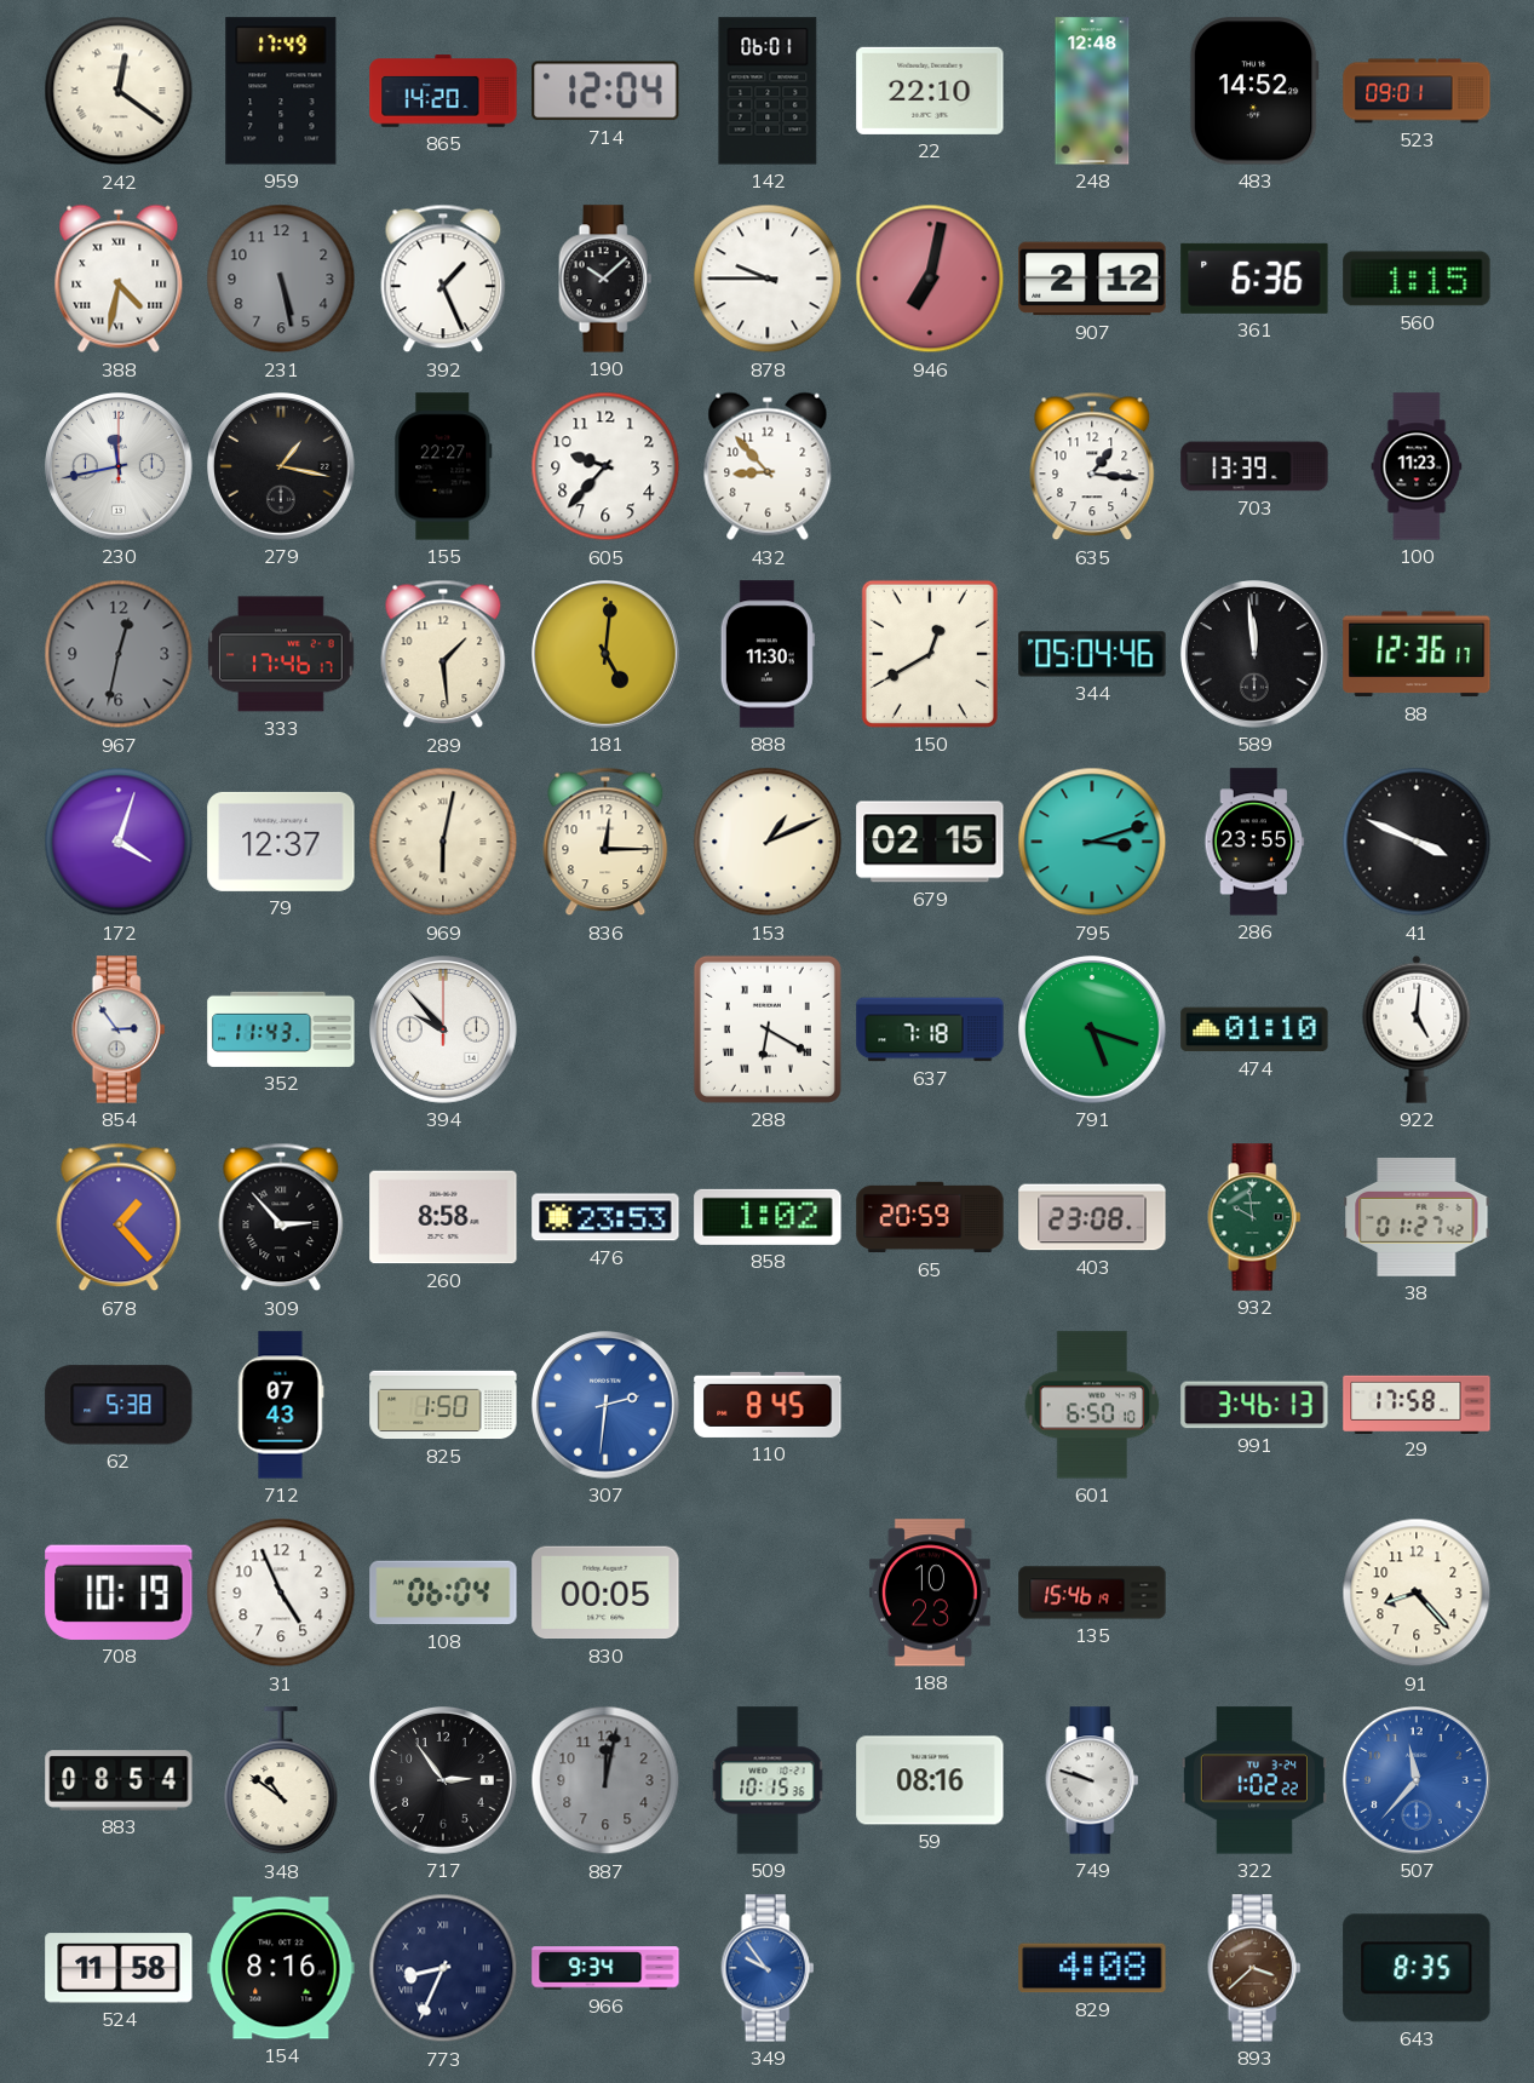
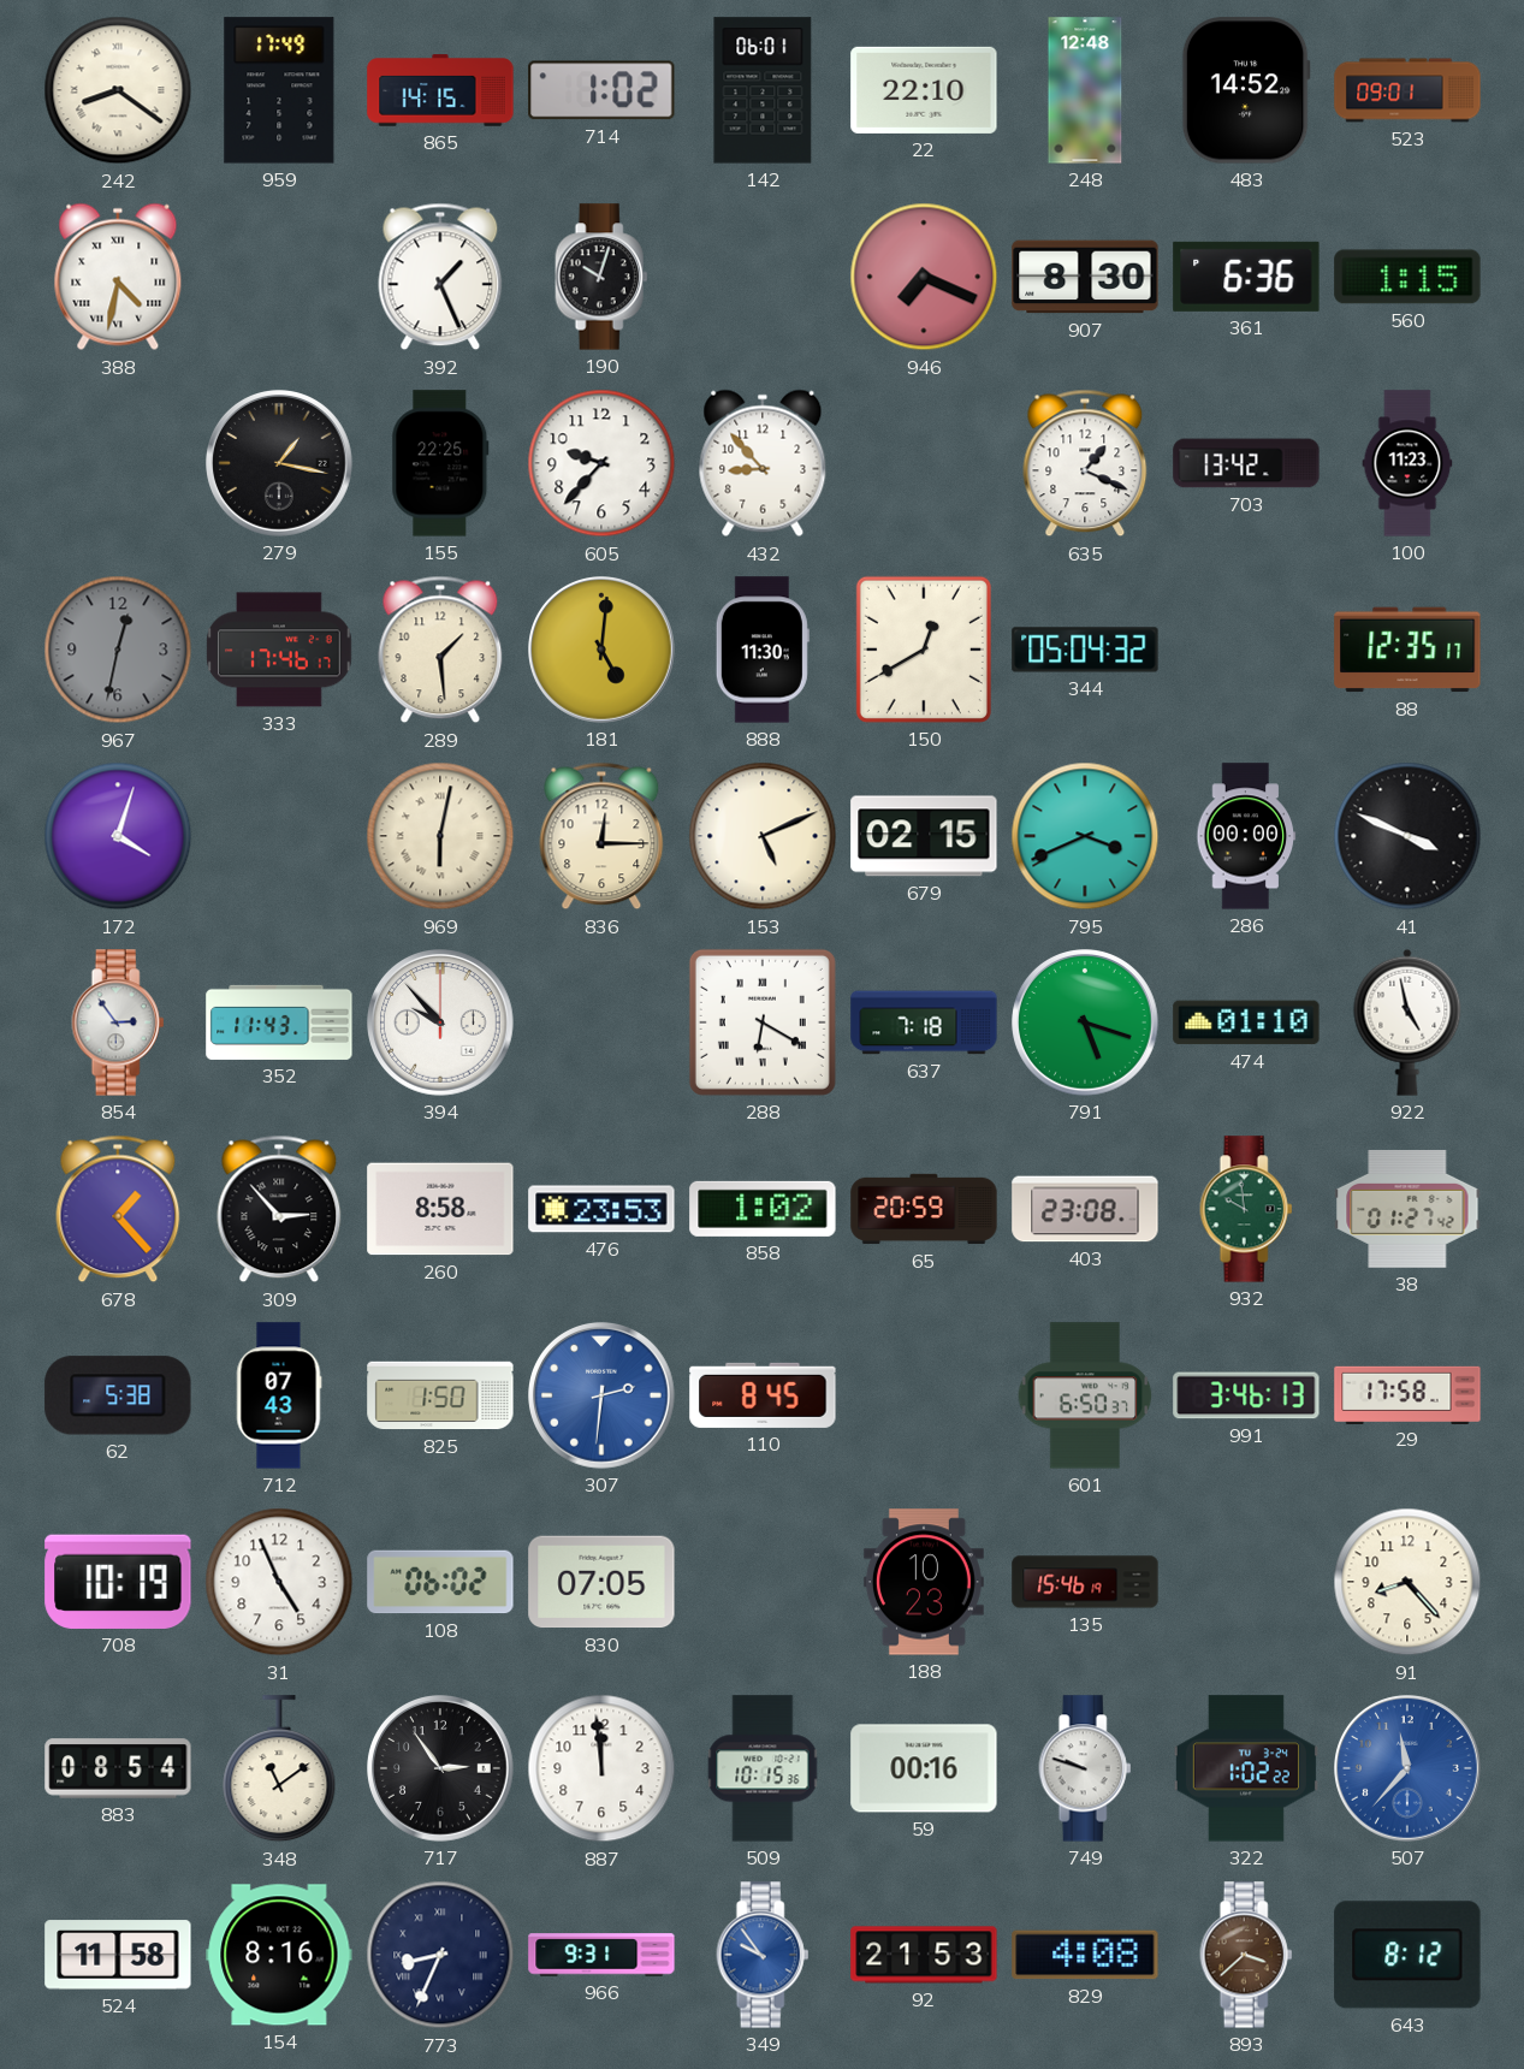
242: 12:21 -> 8:21
865: 14:20 -> 14:15
714: 12:04 -> 1:02
231: 5:28 -> none
190: 10:08 -> 10:03
878: 9:45 -> none
946: 7:02 -> 7:19
907: 2:12 -> 8:30
230: 11:43 -> none
155: 22:27 -> 22:25
635: 1:16 -> 1:19
703: 13:39 -> 13:42
344: 05:04:46 -> 05:04:32
589: 11:59 -> none
88: 12:36 -> 12:35
79: 12:37 -> none
153: 1:11 -> 5:11
795: 3:12 -> 3:41
286: 23:55 -> 00:00
922: 5:01 -> 4:58
601: 6:50:10 -> 6:50:37
108: 06:04 -> 06:02
830: 00:05 -> 07:05
348: 10:51 -> 11:09
887: 12:02 -> 11:59
887 dial: grey -> white
59: 08:16 -> 00:16
966: 9:34 -> 9:31
92: none -> 21:53
643: 8:35 -> 8:12
